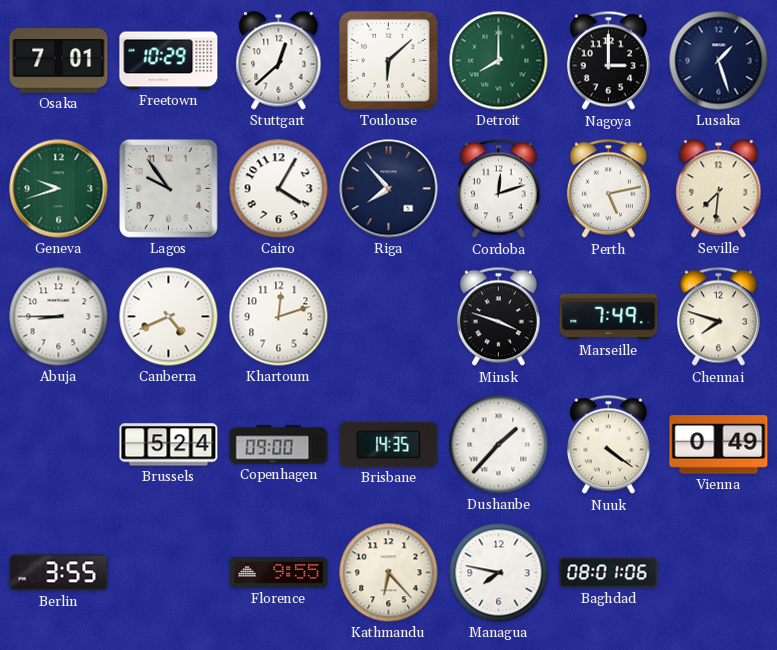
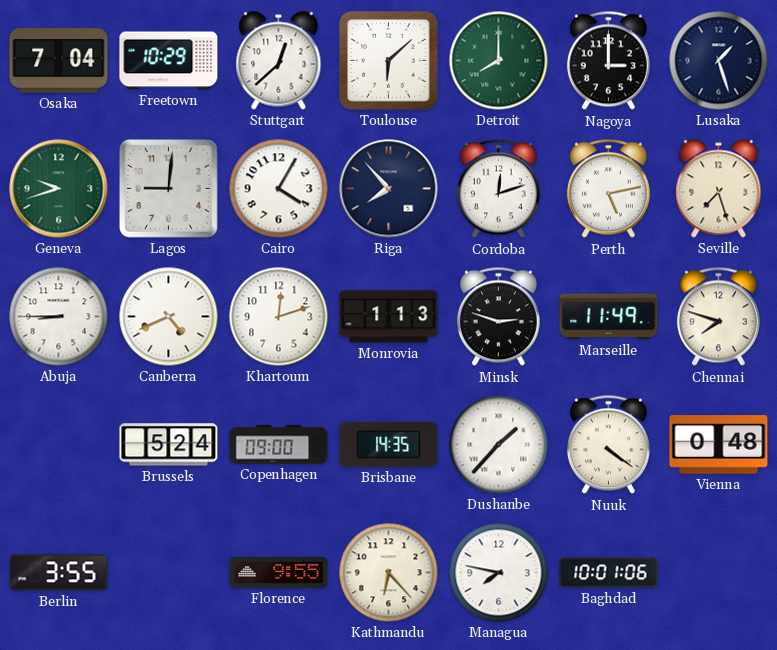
Osaka: 7:01 -> 7:04
Lagos: 9:54 -> 9:01
Seville: 7:31 -> 7:27
Monrovia: none -> 1:13
Minsk: 3:48 -> 2:48
Marseille: 7:49 -> 11:49
Vienna: 0:49 -> 0:48
Baghdad: 08:01 -> 10:01
